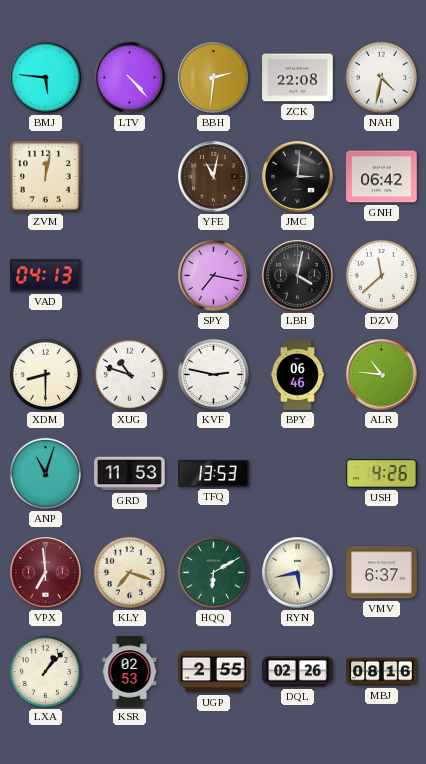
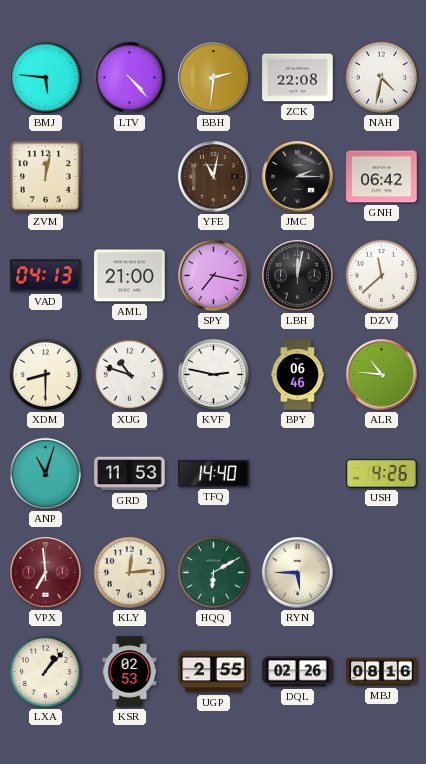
JMC: 3:01 -> 2:15
AML: none -> 21:00
LBH: 4:02 -> 12:02
TFQ: 13:53 -> 14:40
KLY: 7:18 -> 12:14
RYN: 5:43 -> 5:45
VMV: 6:37 -> none
